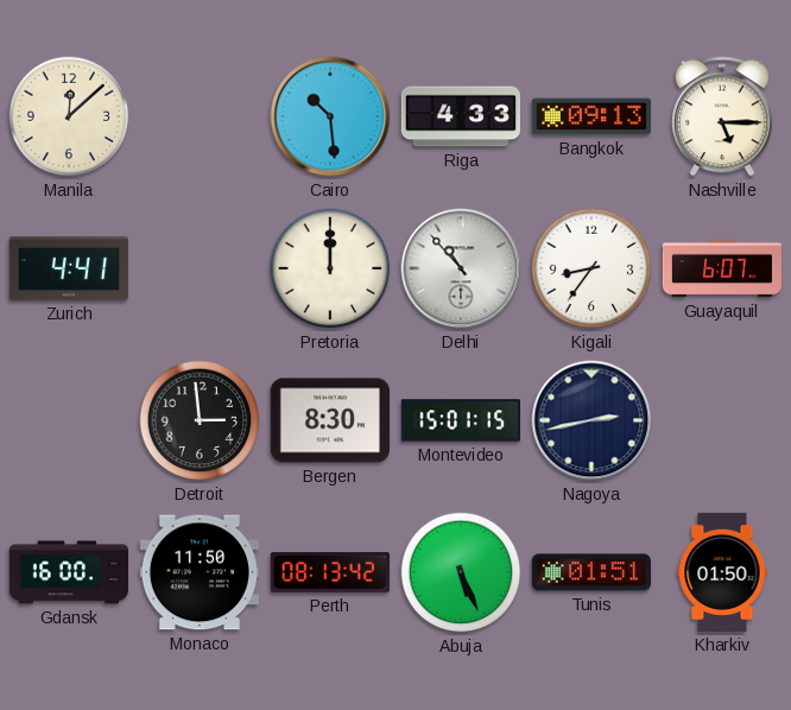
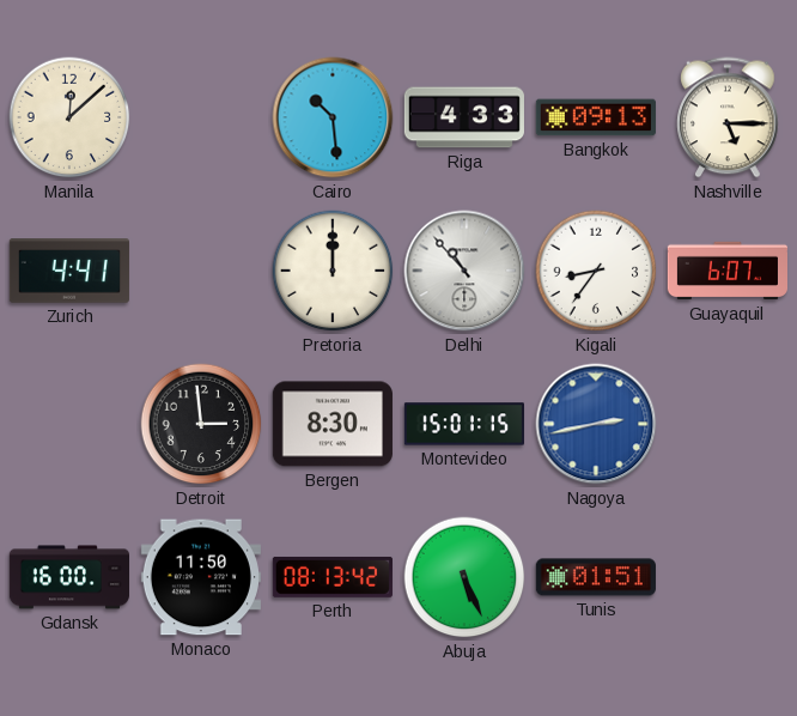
Nagoya dial: navy -> blue
Kharkiv: 01:50 -> none
